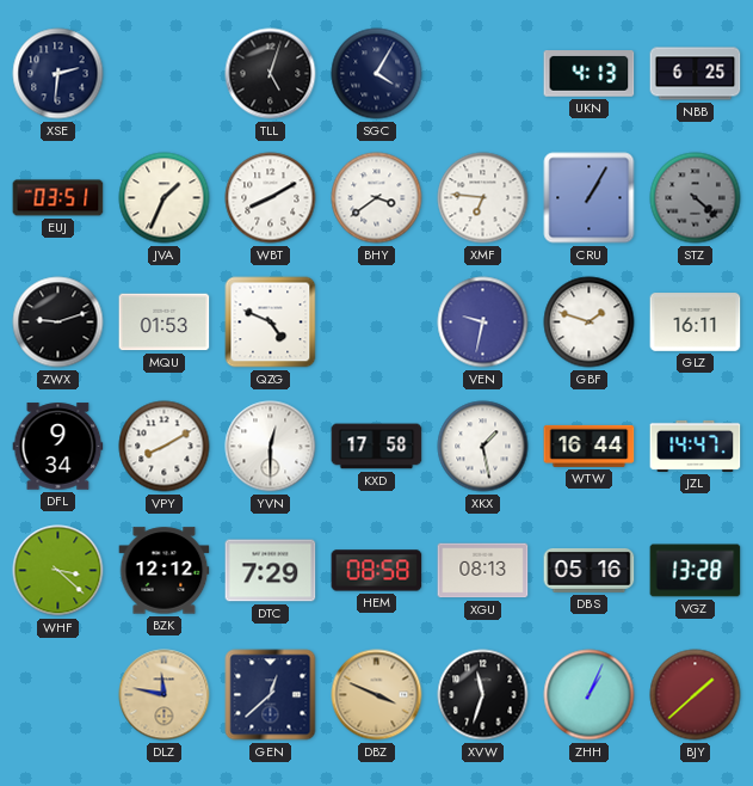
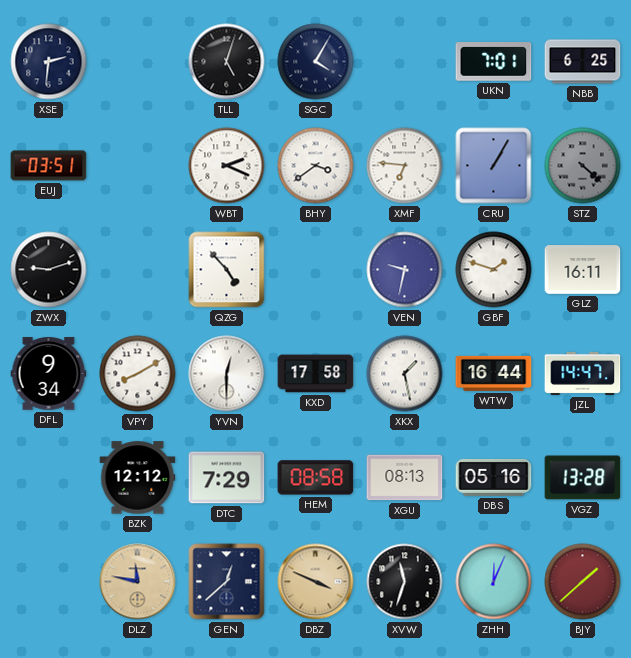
UKN: 4:13 -> 7:01
JVA: 1:34 -> none
WBT: 8:10 -> 2:19
MQU: 01:53 -> none
QZG: 4:49 -> 4:53
WHF: 3:22 -> none
ZHH: 1:04 -> 12:04
